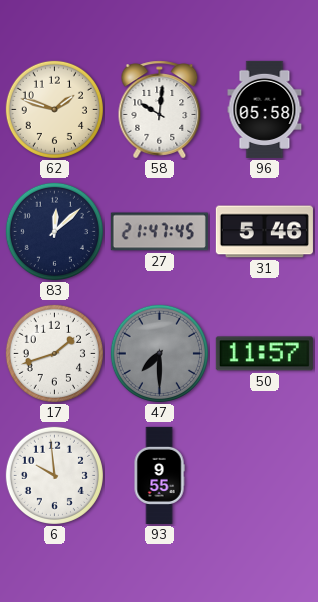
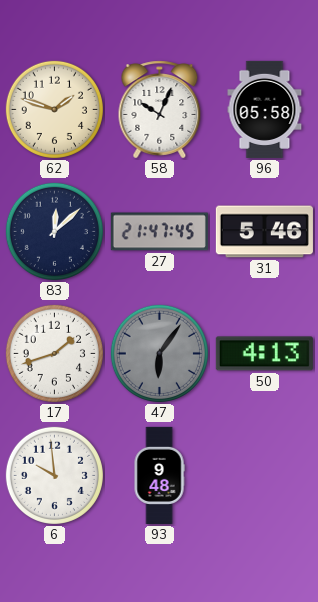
58: 10:01 -> 10:04
47: 7:30 -> 6:06
50: 11:57 -> 4:13
93: 9:55 -> 9:48
